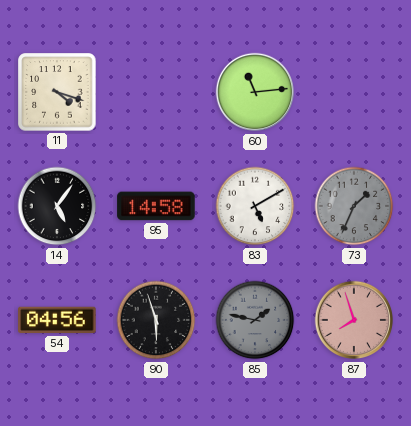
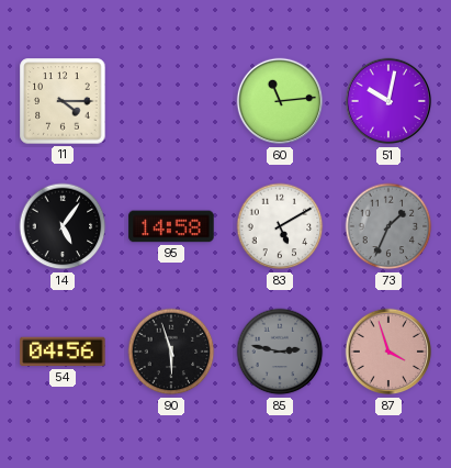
11: 4:18 -> 4:15
51: none -> 10:02
85: 1:47 -> 2:47
87: 7:57 -> 3:57
